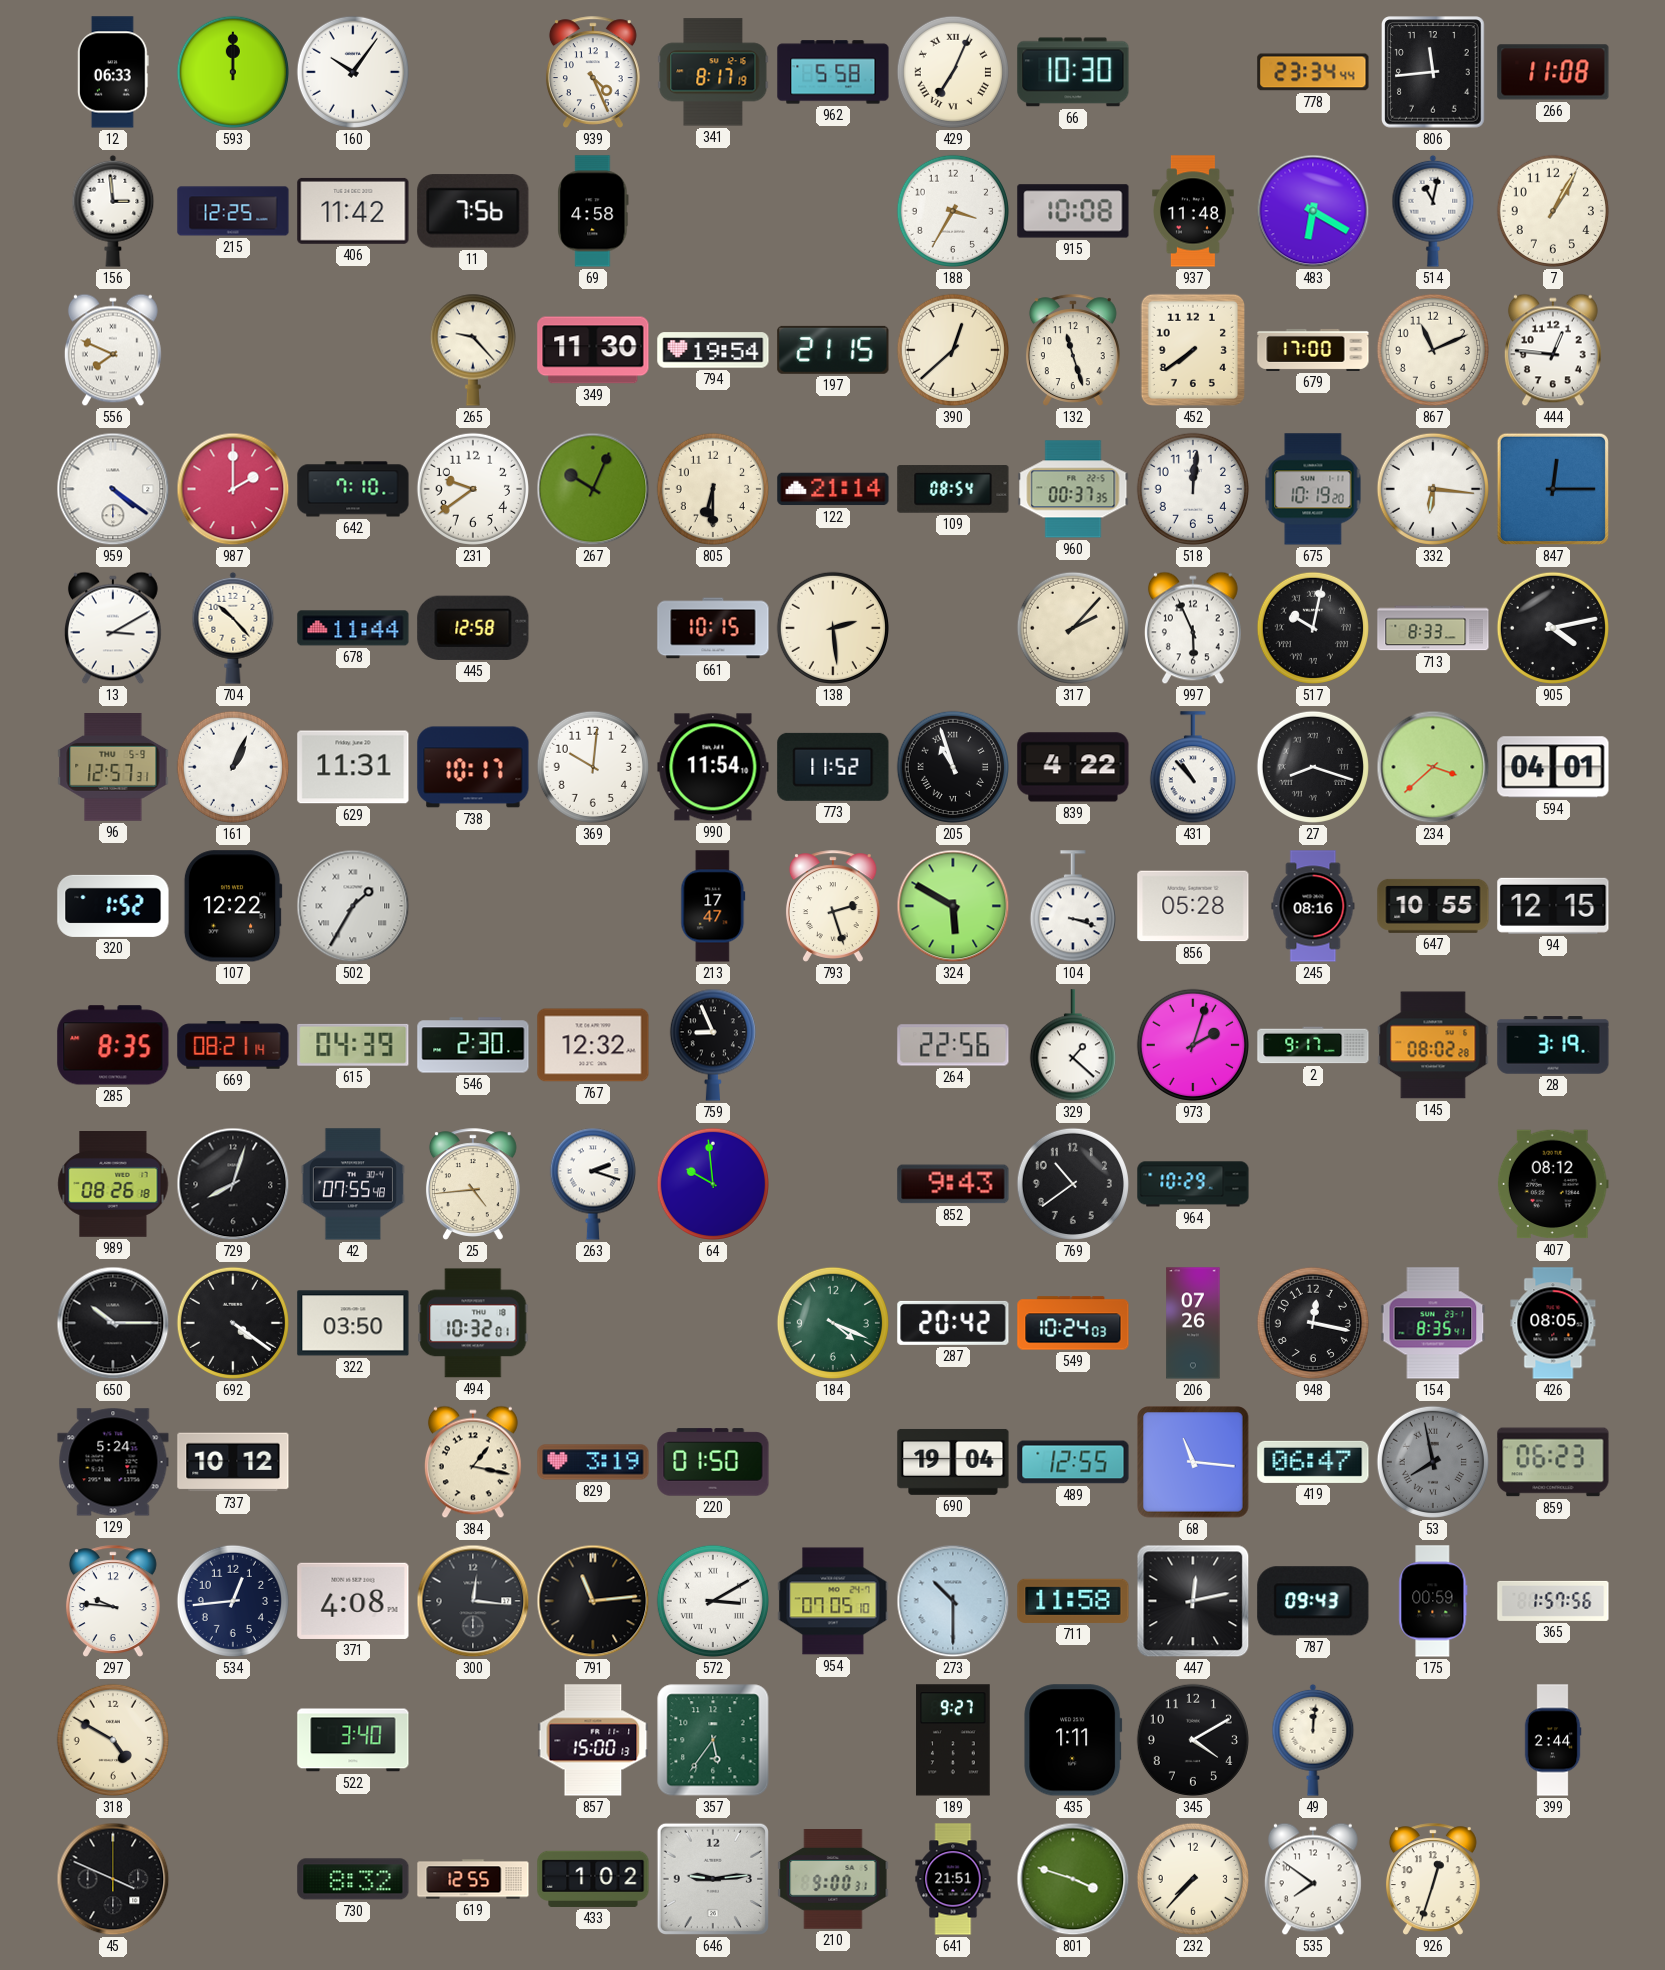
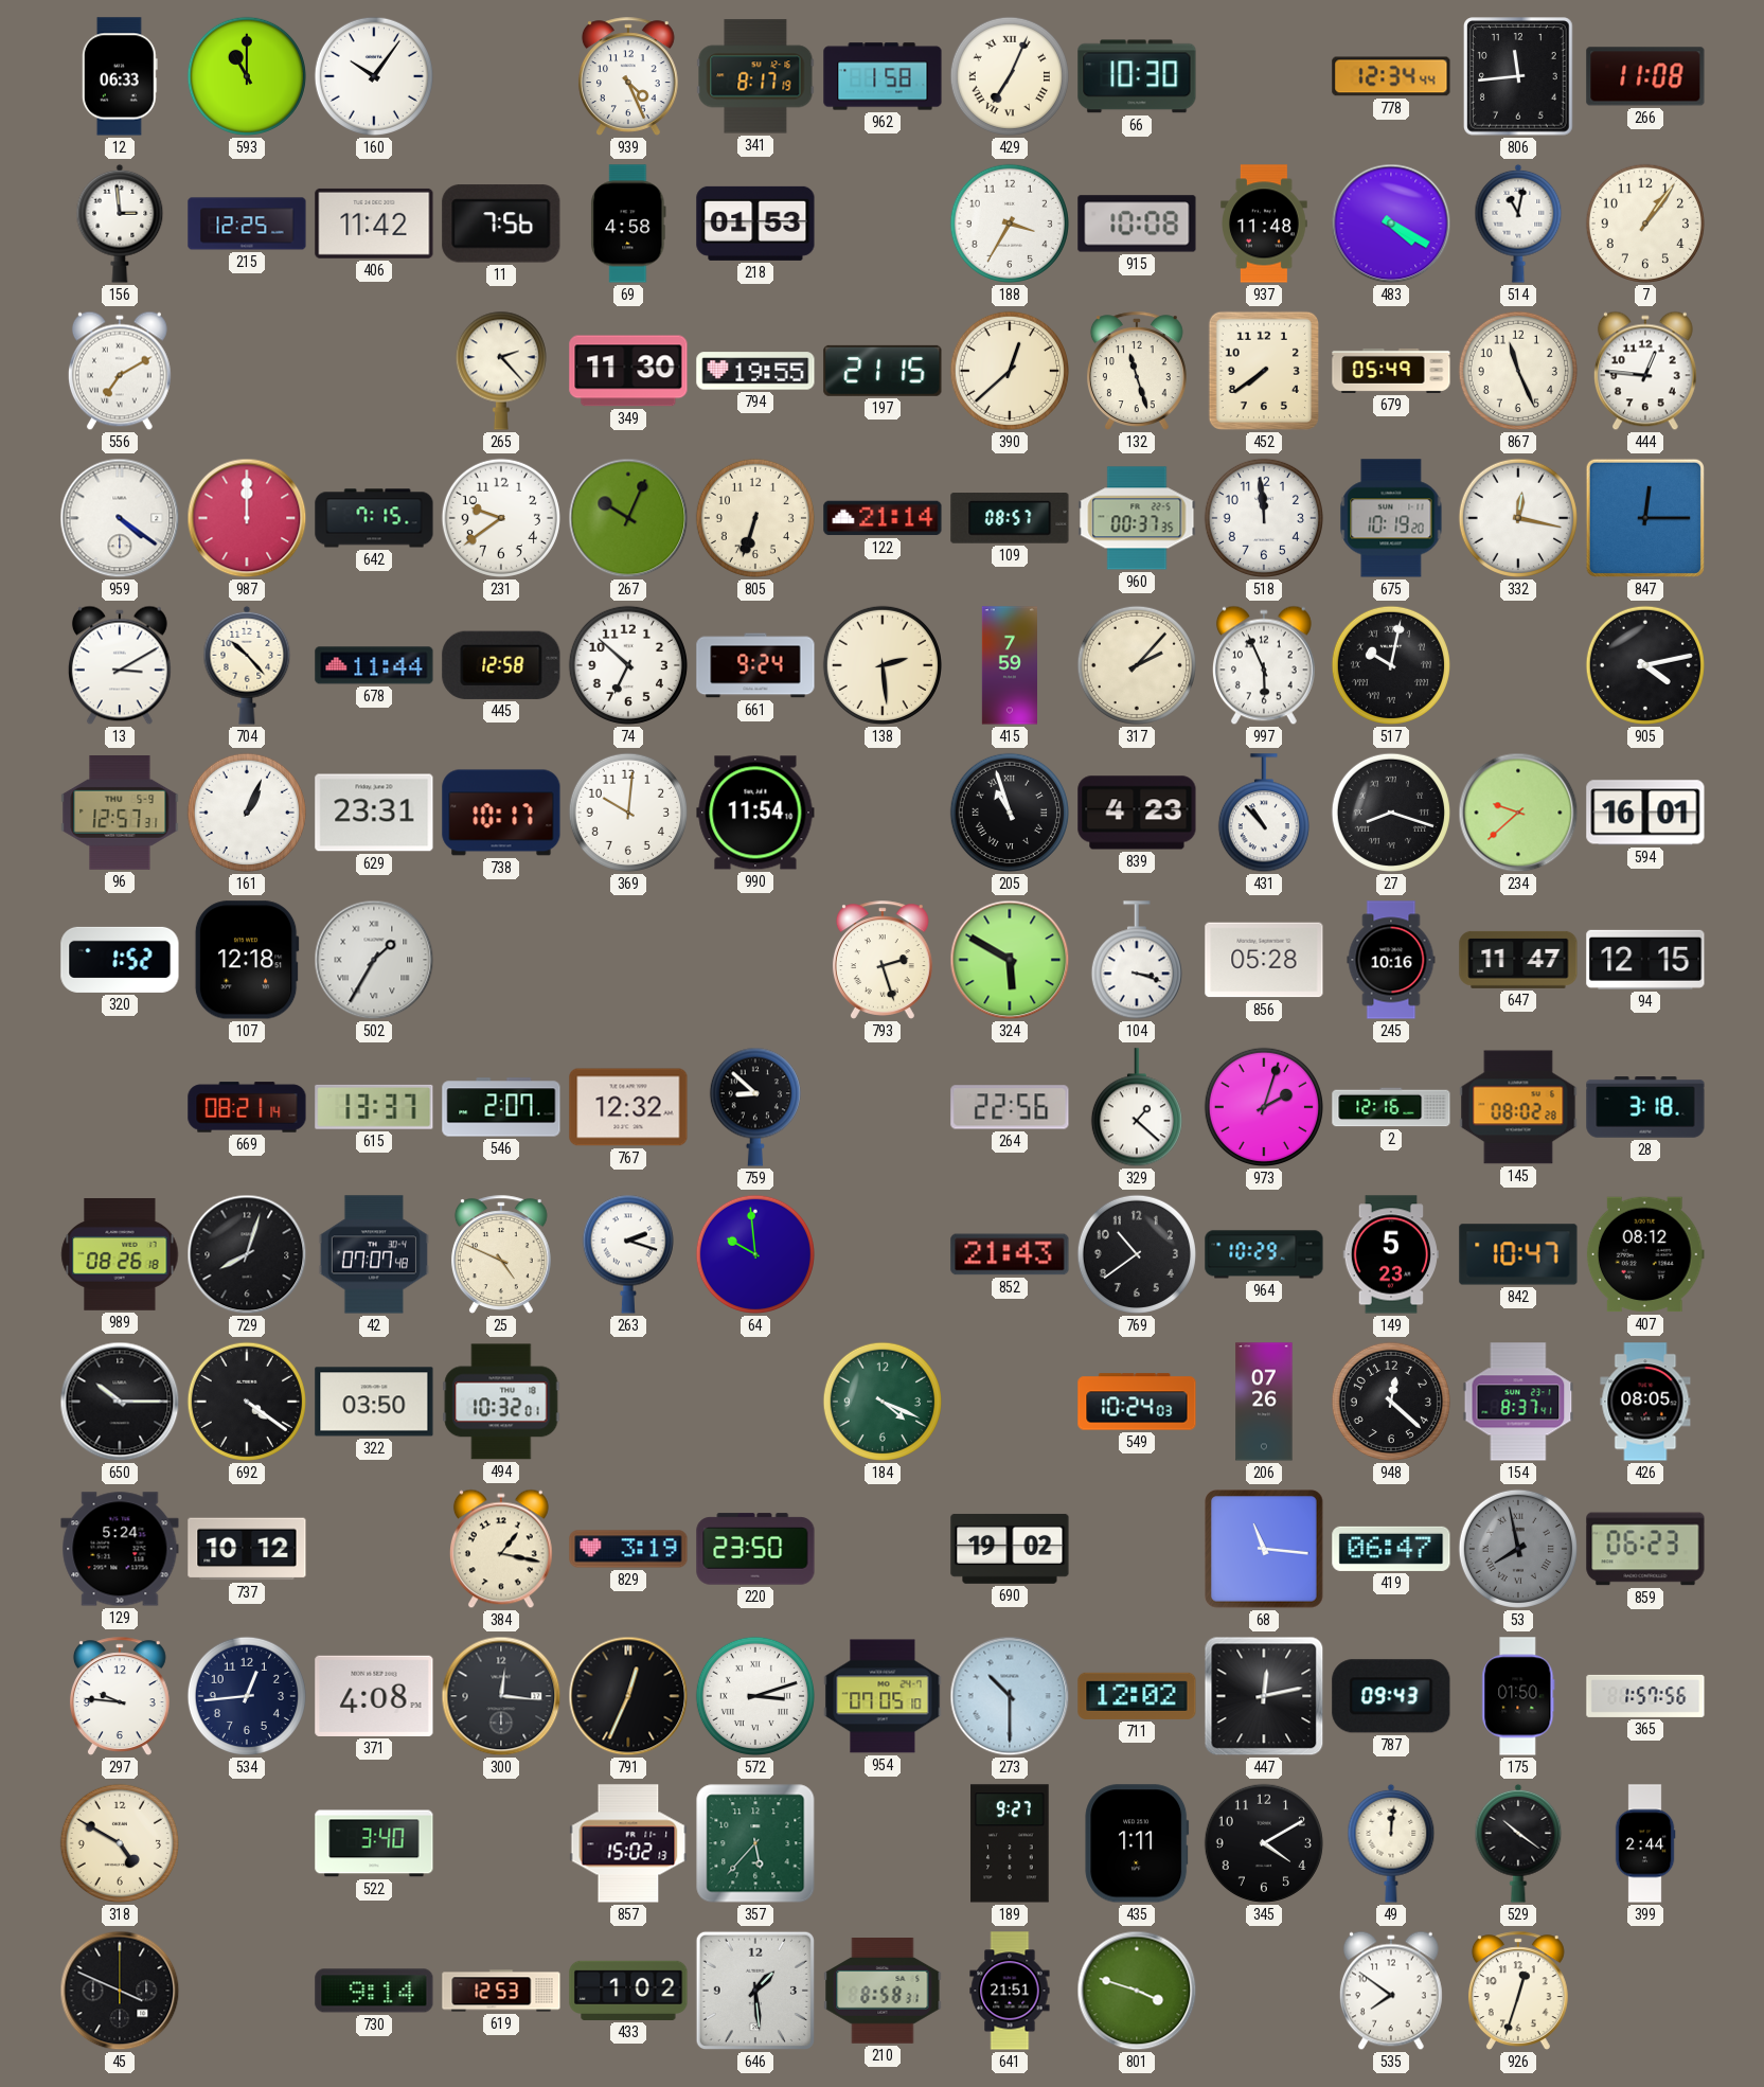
593: 12:00 -> 11:00
962: 5:58 -> 1:58
778: 23:34 -> 12:34
218: none -> 01:53
483: 6:20 -> 4:20
7: 1:05 -> 1:06
556: 7:49 -> 7:10
265: 9:23 -> 2:23
794: 19:54 -> 19:55
679: 17:00 -> 05:49
867: 11:11 -> 11:26
987: 2:00 -> 12:00
642: 7:10 -> 7:15
805: 6:30 -> 6:33
109: 08:54 -> 08:57
518: 12:01 -> 11:59
332: 6:16 -> 12:17
74: none -> 6:52
661: 10:15 -> 9:24
415: none -> 7:59
713: 8:33 -> none
629: 11:31 -> 23:31
773: 11:52 -> none
839: 4:22 -> 4:23
234: 3:38 -> 9:38
594: 04:01 -> 16:01
107: 12:22 -> 12:18
213: 17:47 -> none
245: 08:16 -> 10:16
647: 10:55 -> 11:47
285: 8:35 -> none
615: 04:39 -> 13:37
546: 2:30 -> 2:07
759: 8:56 -> 8:52
2: 9:17 -> 12:16
28: 3:19 -> 3:18
42: 07:55 -> 07:07
25: 4:44 -> 4:49
852: 9:43 -> 21:43
149: none -> 5:23
842: none -> 10:47
287: 20:42 -> none
948: 12:17 -> 12:22
154: 8:35 -> 8:37
220: 01:50 -> 23:50
690: 19:04 -> 19:02
489: 12:55 -> none
791: 11:14 -> 12:34
572: 3:10 -> 3:12
711: 11:58 -> 12:02
175: 00:59 -> 01:50
857: 15:00 -> 15:02
357: 5:36 -> 5:37
529: none -> 10:21
730: 8:32 -> 9:14
619: 12:55 -> 12:53
646: 9:14 -> 1:29
210: 9:00 -> 8:58
232: 7:37 -> none
